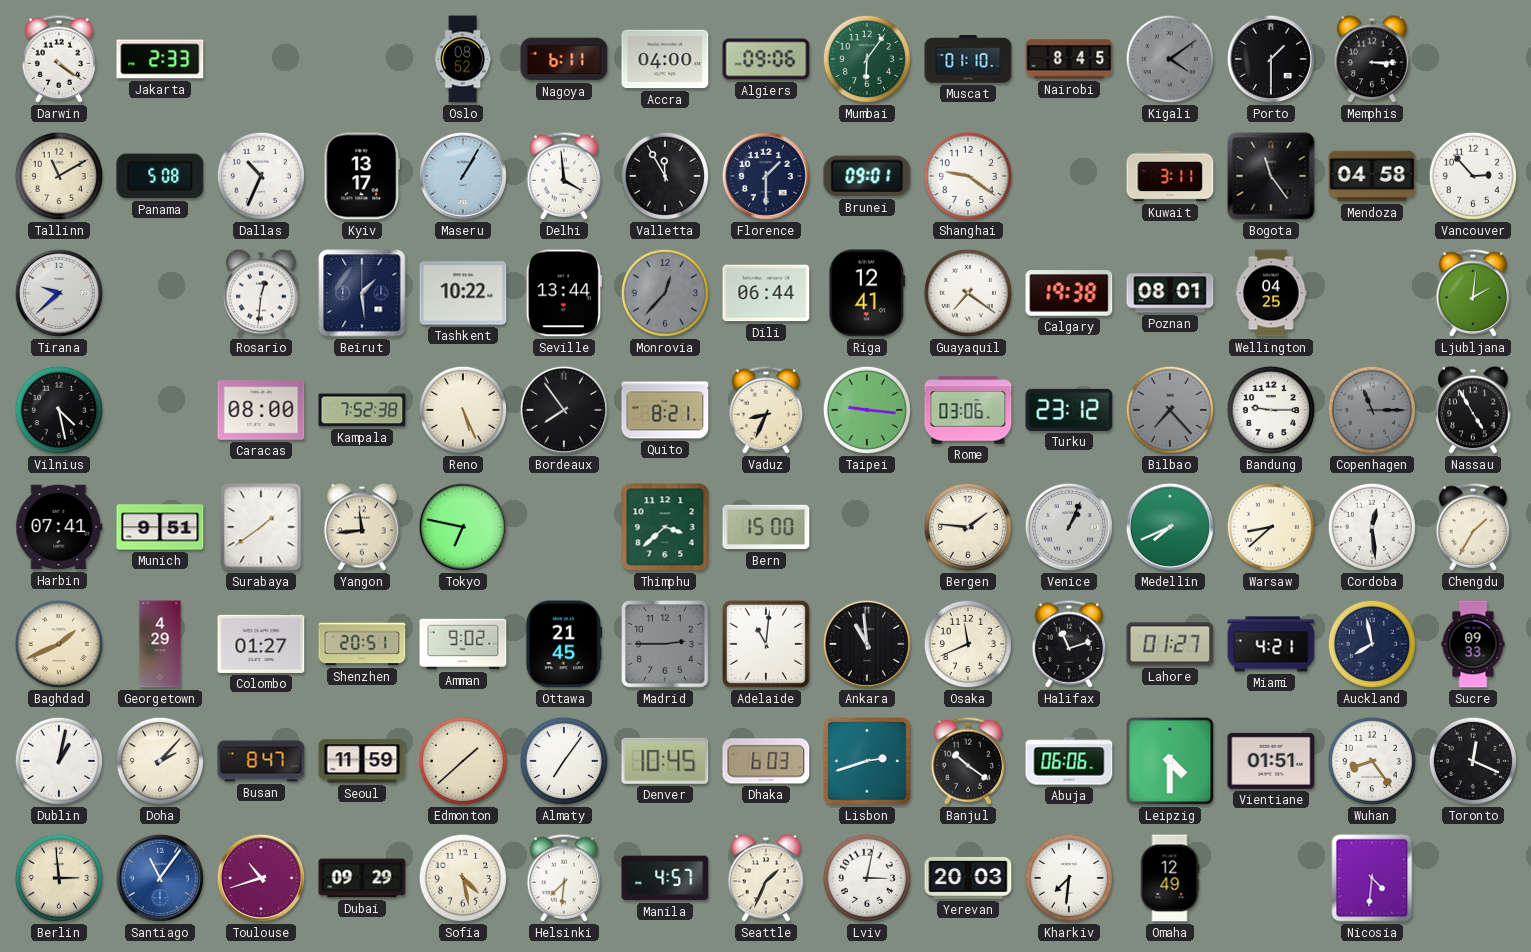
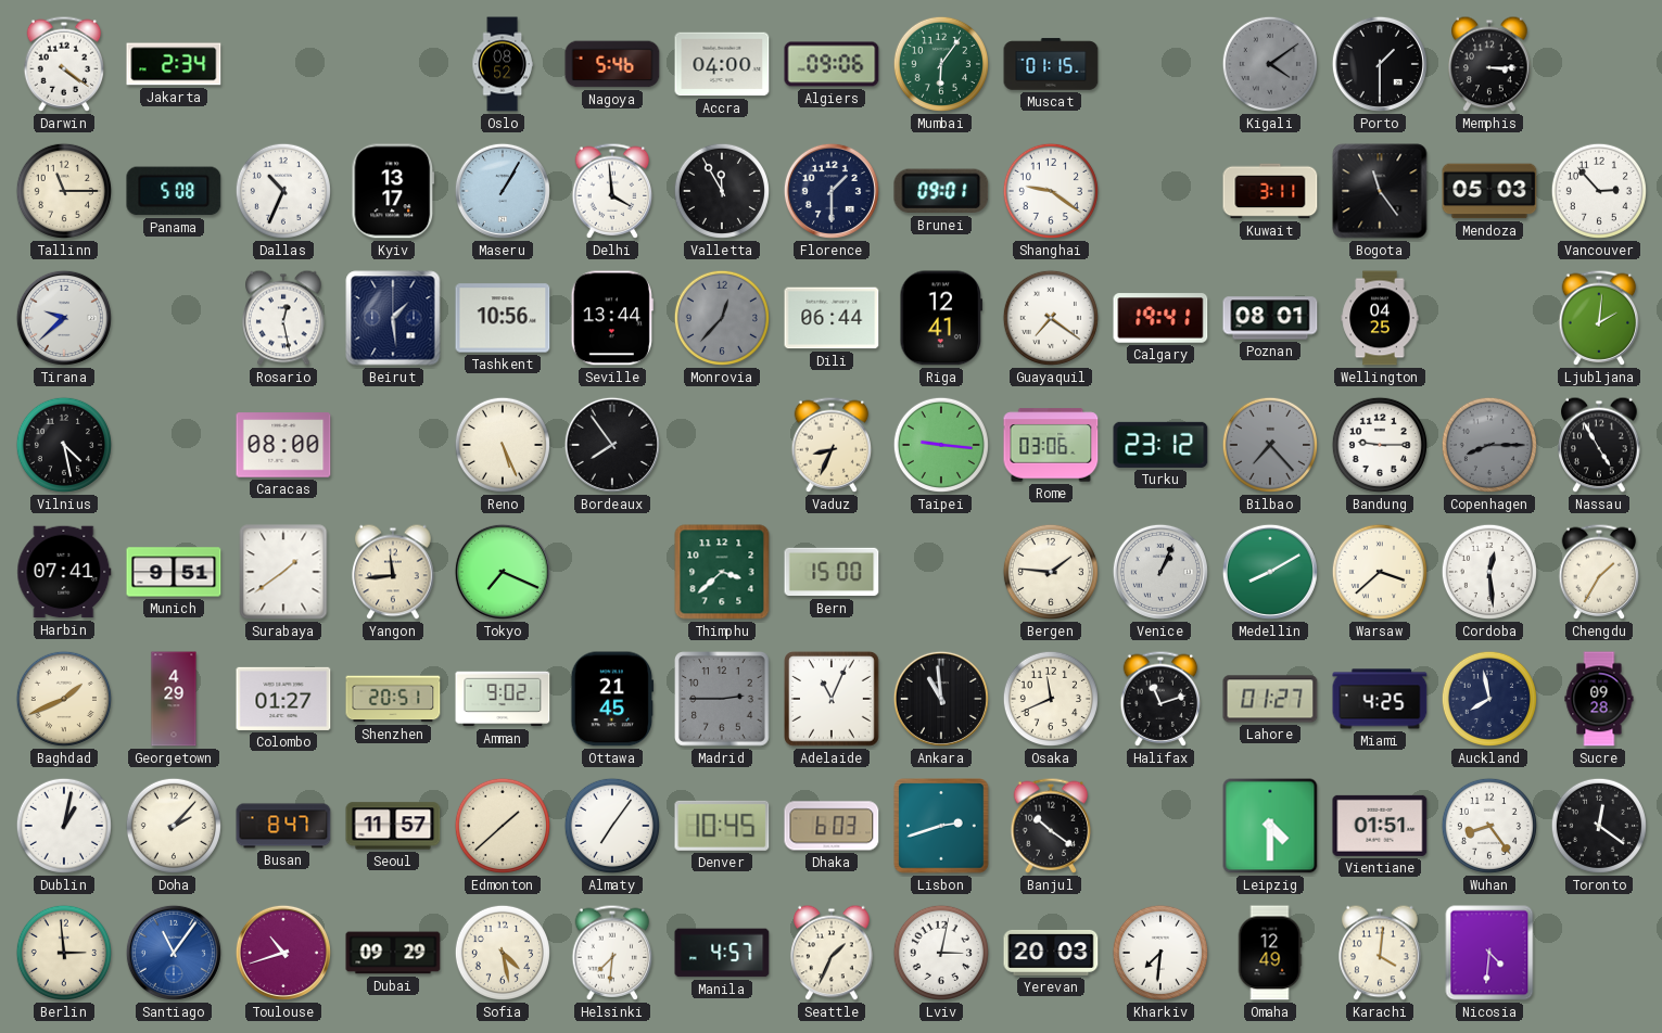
Jakarta: 2:33 -> 2:34
Nagoya: 6:11 -> 5:46
Muscat: 01:10 -> 01:15
Nairobi: 8:45 -> none
Tallinn: 11:10 -> 11:15
Mendoza: 04:58 -> 05:03
Rosario: 12:31 -> 12:28
Tashkent: 10:22 -> 10:56
Calgary: 19:38 -> 19:41
Kampala: 7:52 -> none
Quito: 8:21 -> none
Copenhagen: 11:15 -> 8:15
Tokyo: 6:47 -> 7:19
Medellin: 7:41 -> 8:10
Warsaw: 8:38 -> 3:38
Adelaide: 11:01 -> 11:04
Miami: 4:21 -> 4:25
Sucre: 09:33 -> 09:28
Seoul: 11:59 -> 11:57
Abuja: 06:06 -> none
Toronto: 12:19 -> 12:21
Karachi: none -> 4:01
